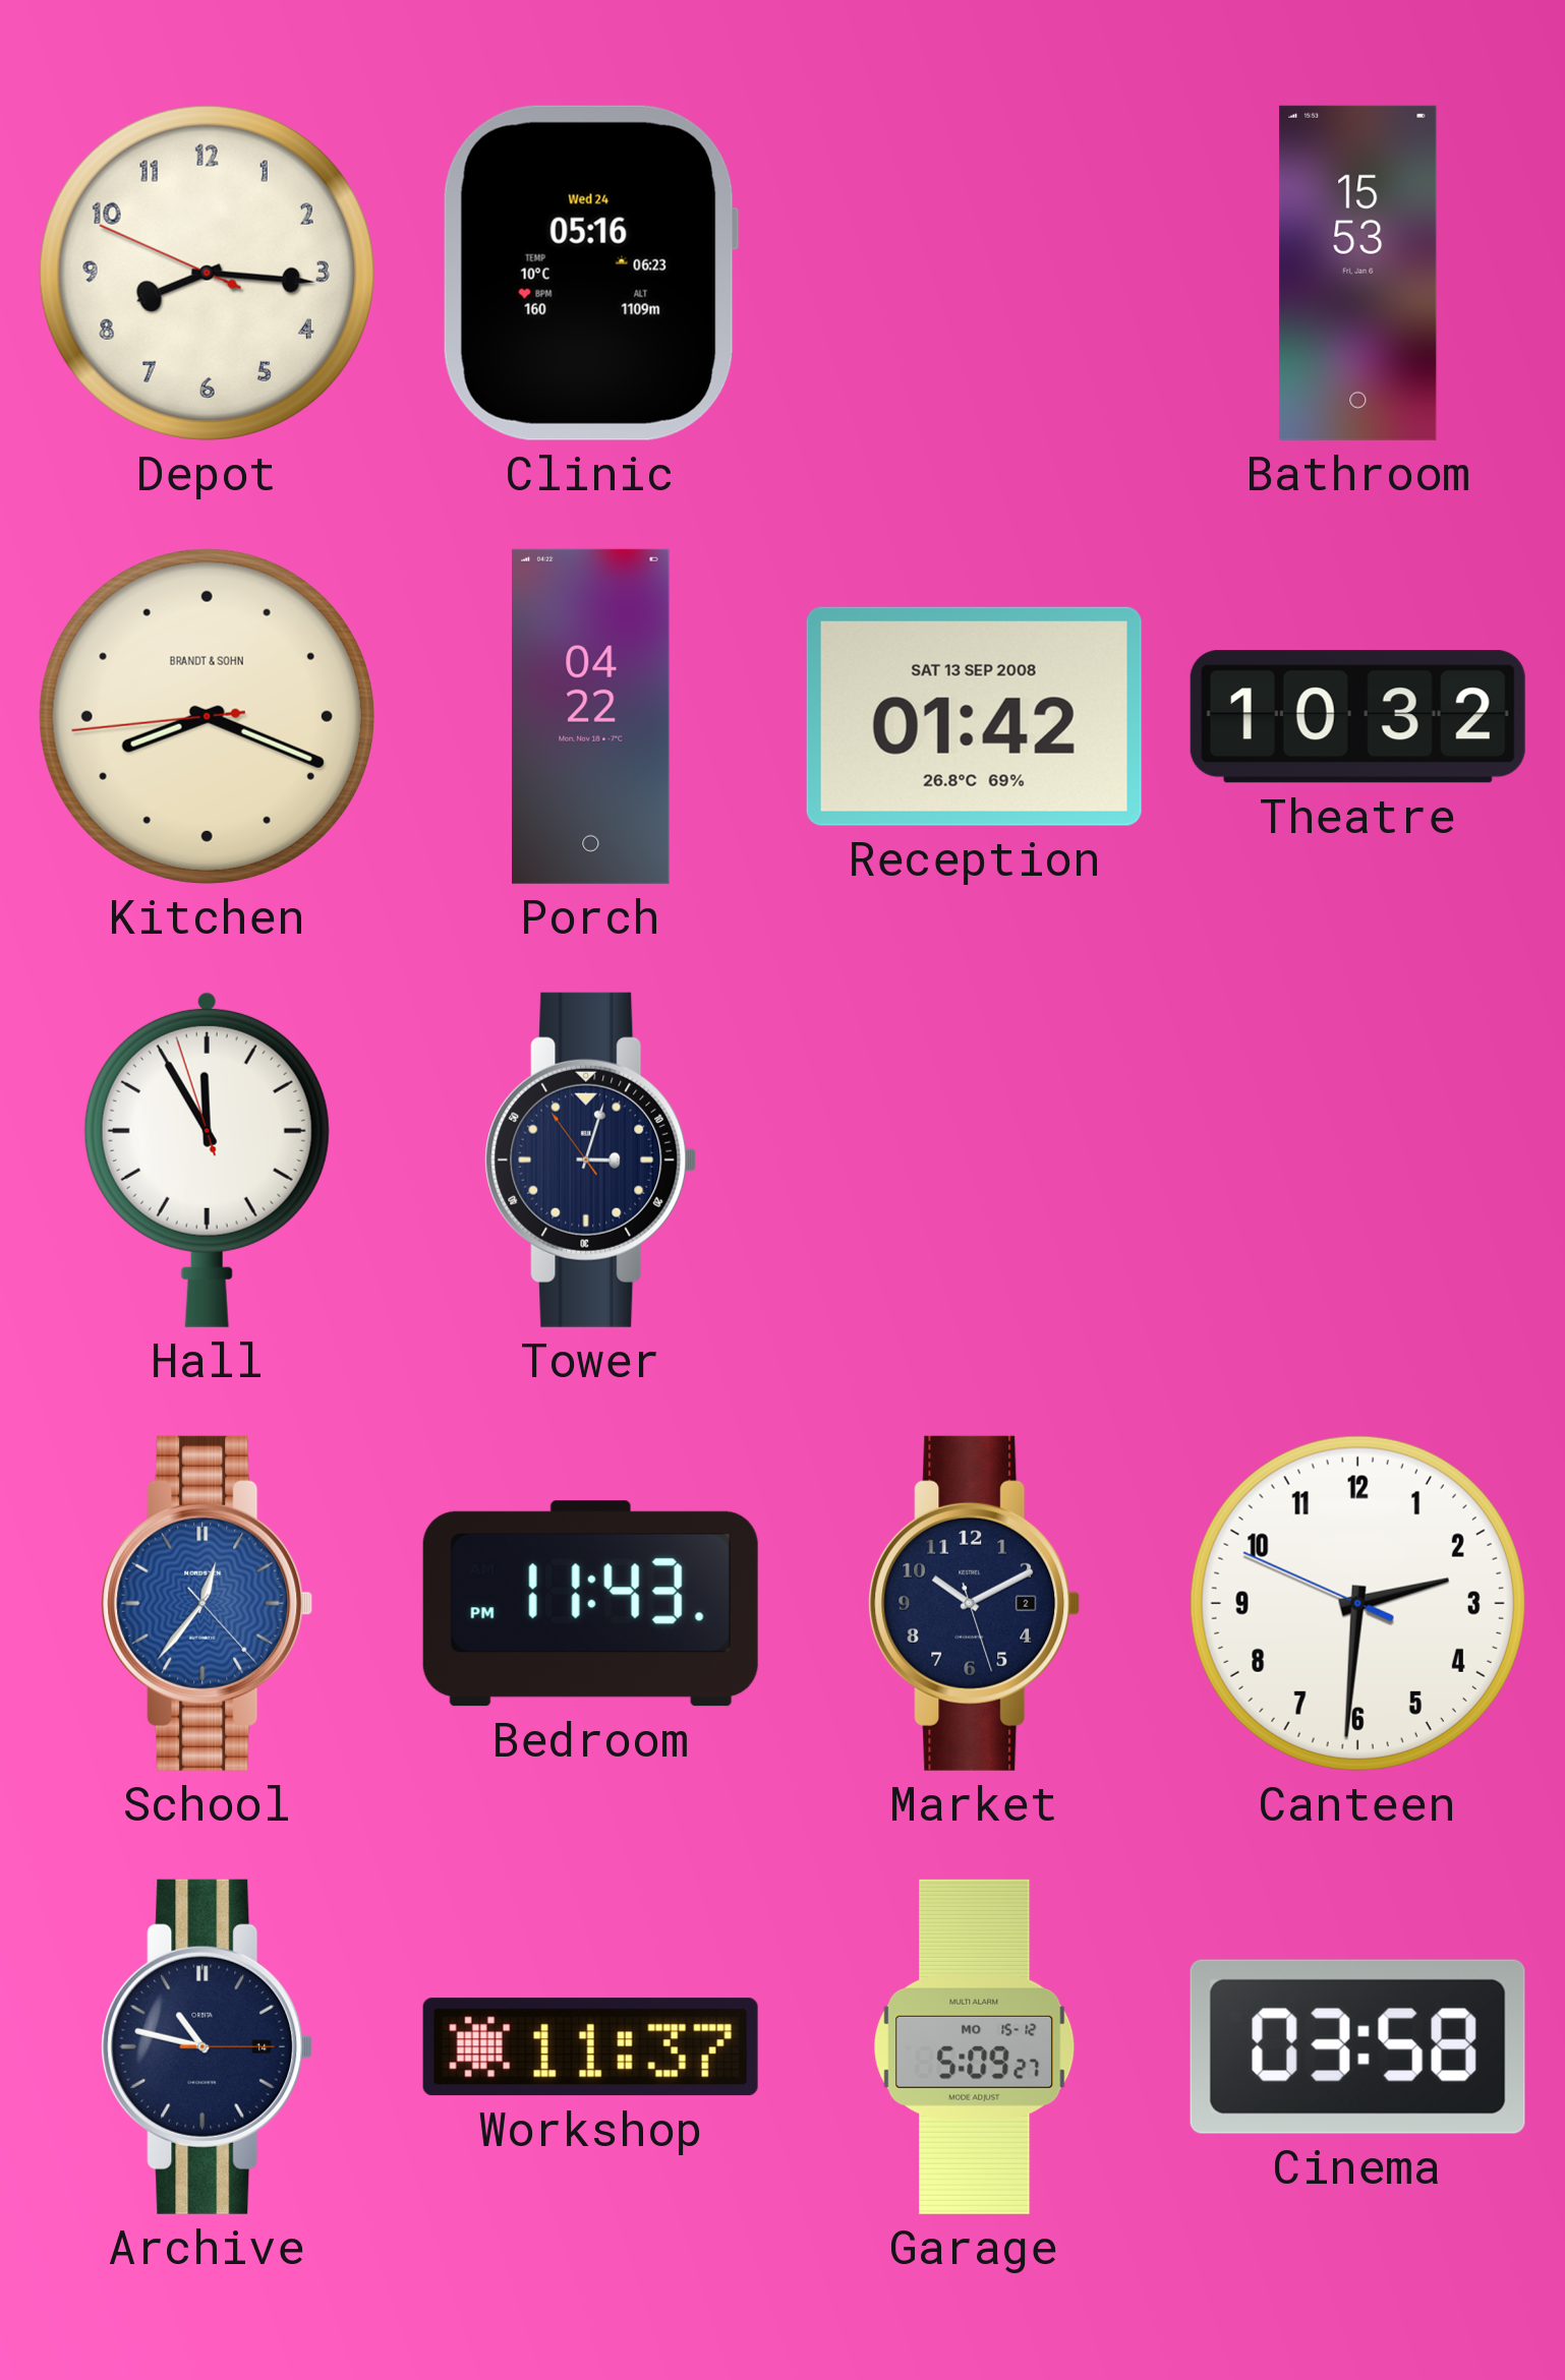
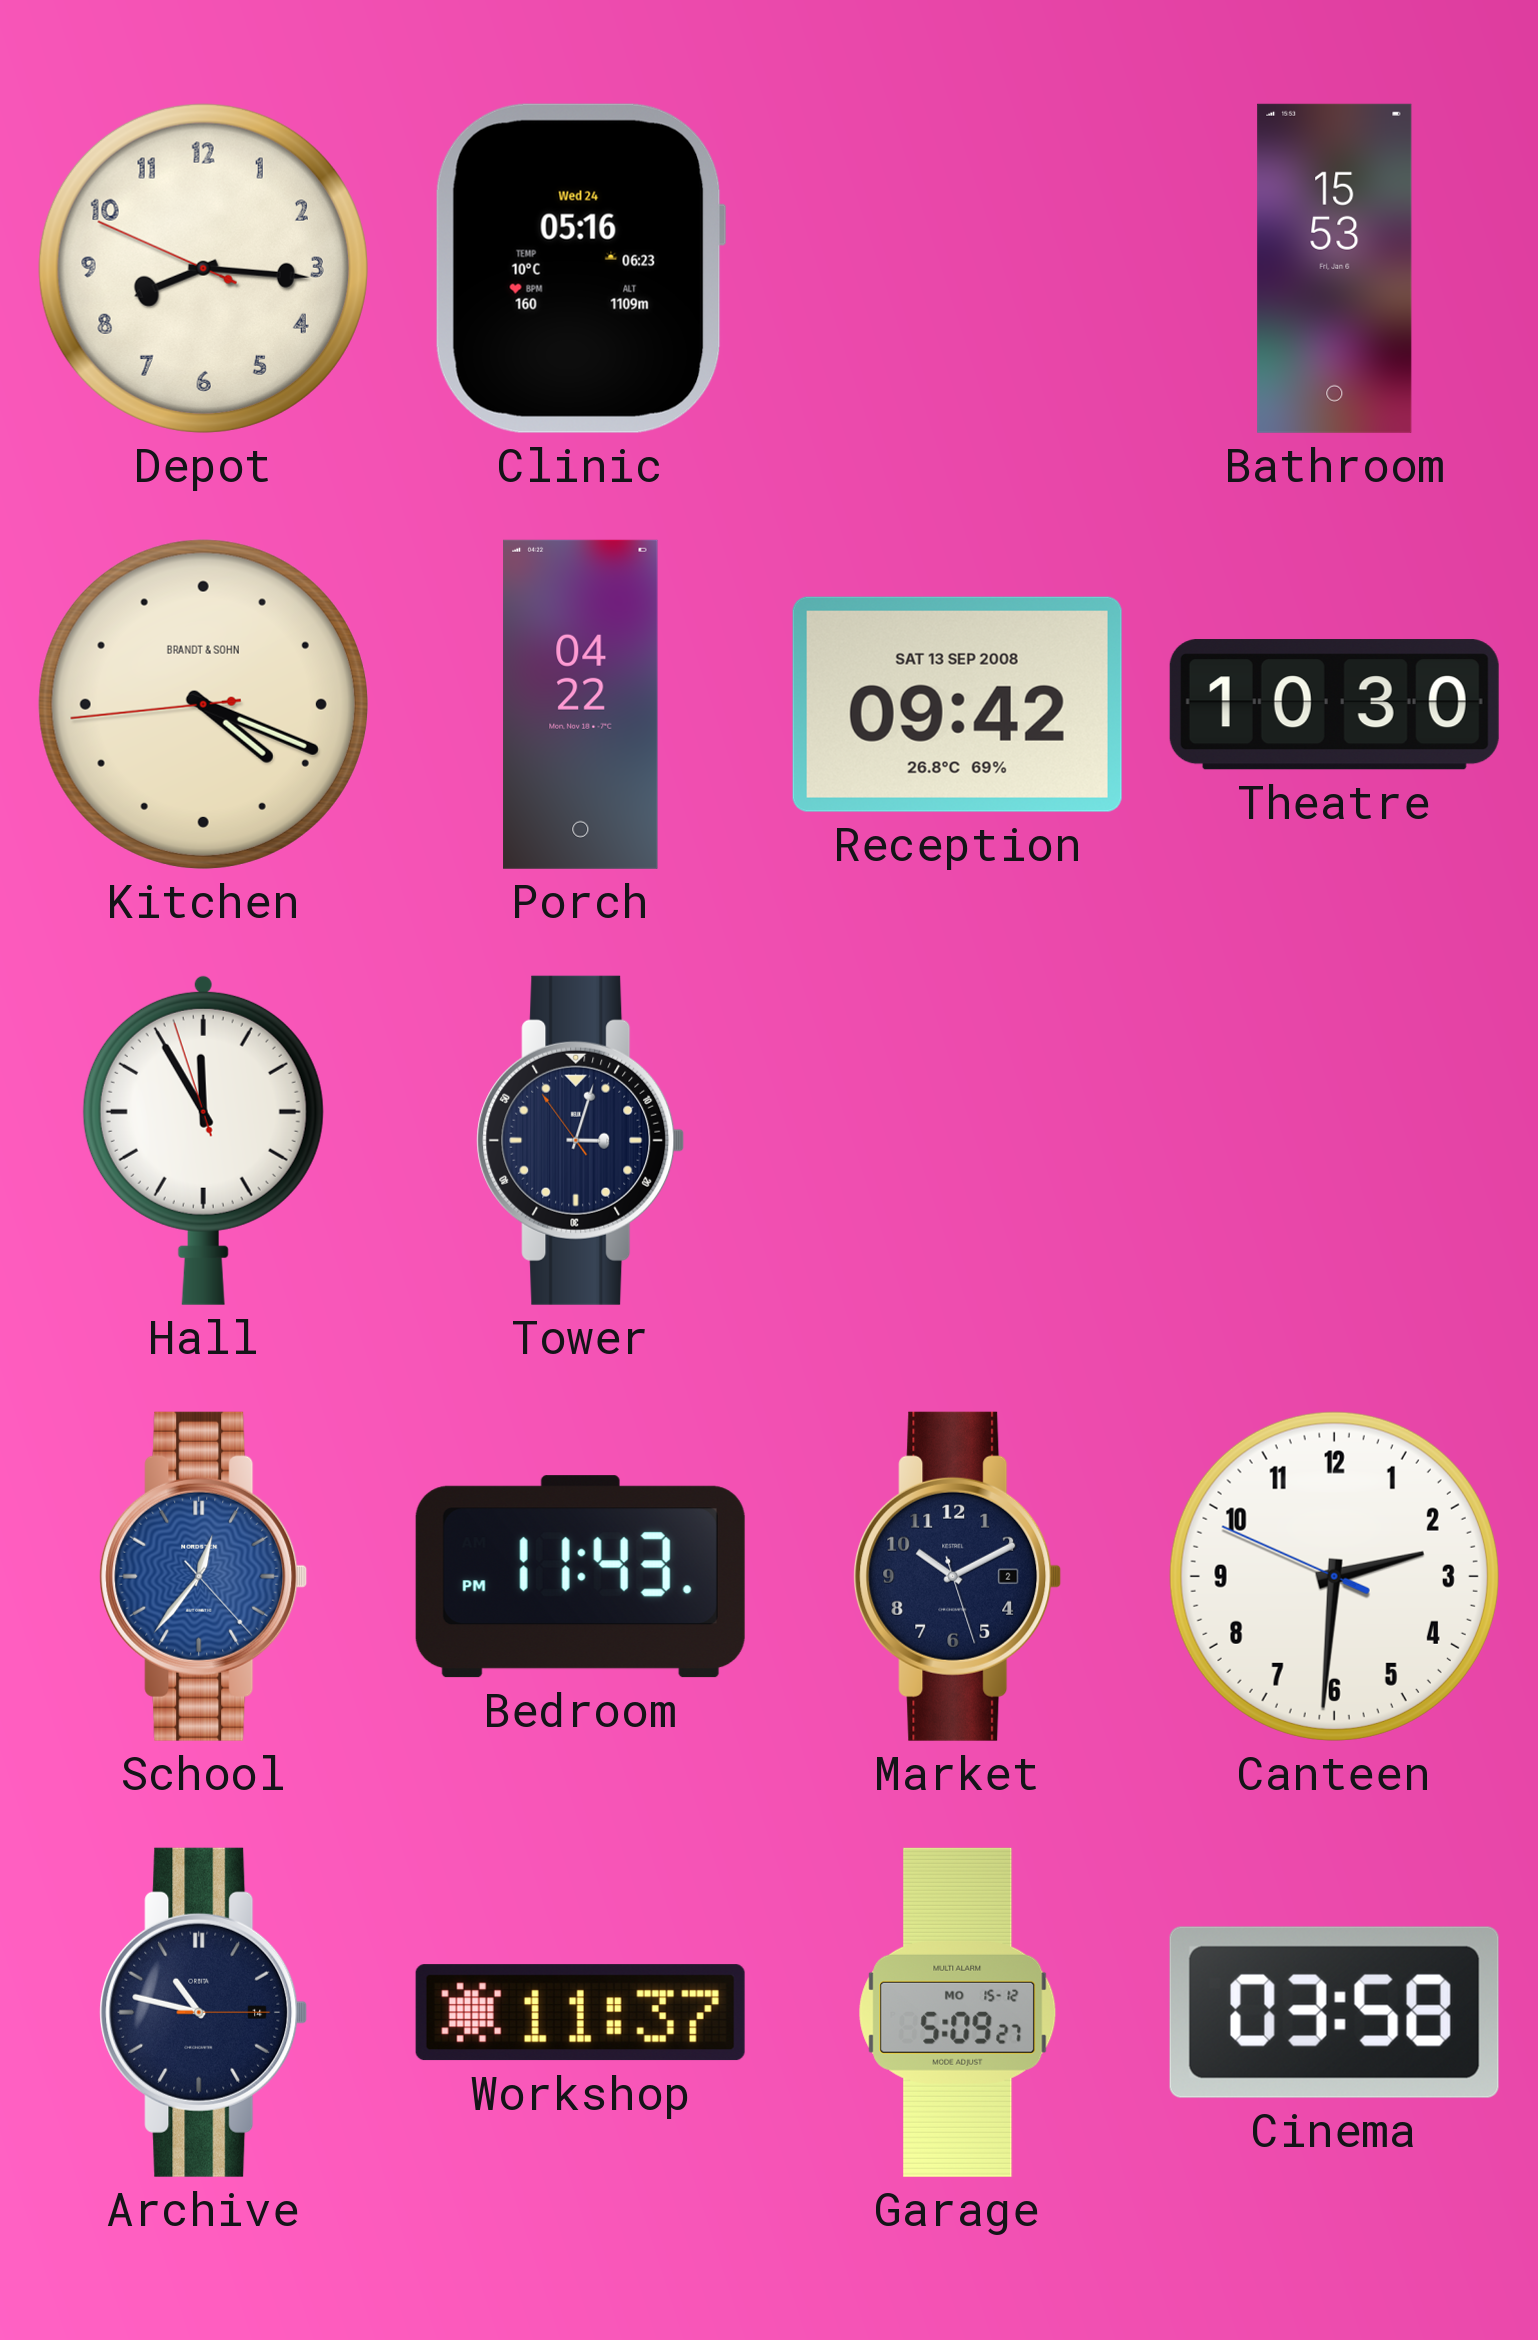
Kitchen: 8:18 -> 4:18
Reception: 01:42 -> 09:42
Theatre: 10:32 -> 10:30
